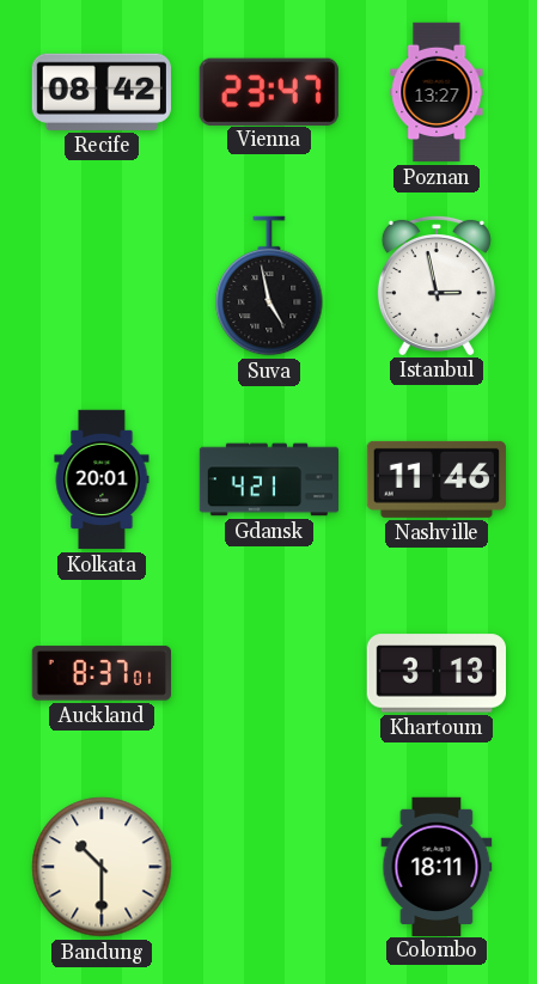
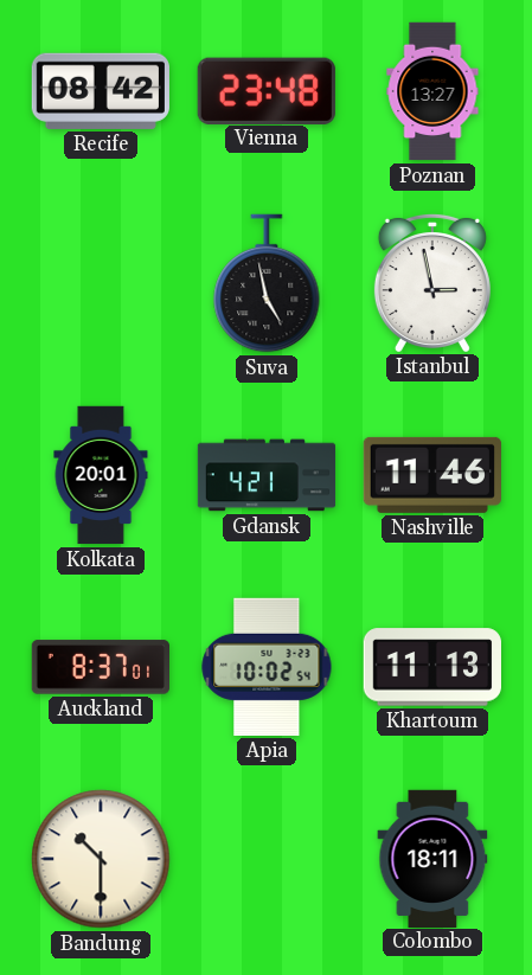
Vienna: 23:47 -> 23:48
Apia: none -> 10:02
Khartoum: 3:13 -> 11:13
